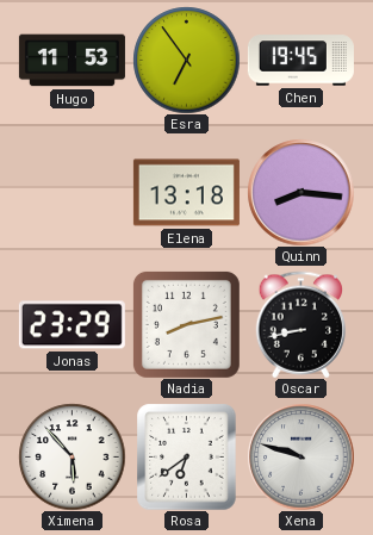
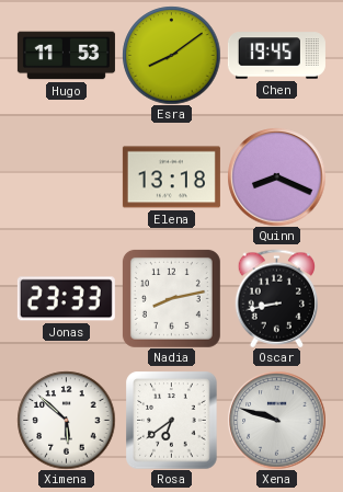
Esra: 6:54 -> 8:09
Quinn: 8:16 -> 8:19
Jonas: 23:29 -> 23:33
Ximena: 5:53 -> 5:52
